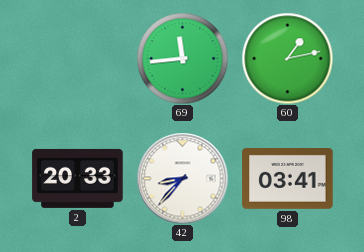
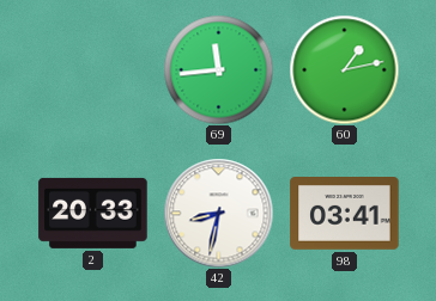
42: 8:37 -> 8:32
